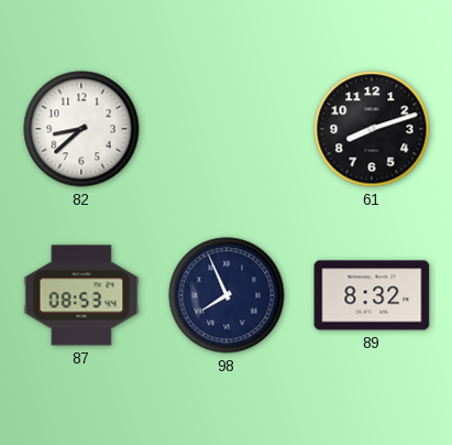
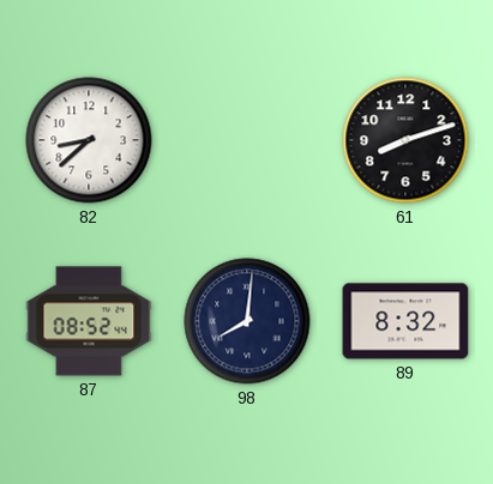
87: 08:53 -> 08:52
98: 7:56 -> 8:01
